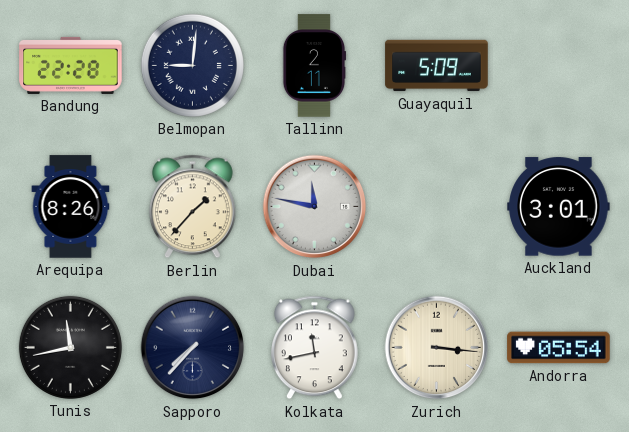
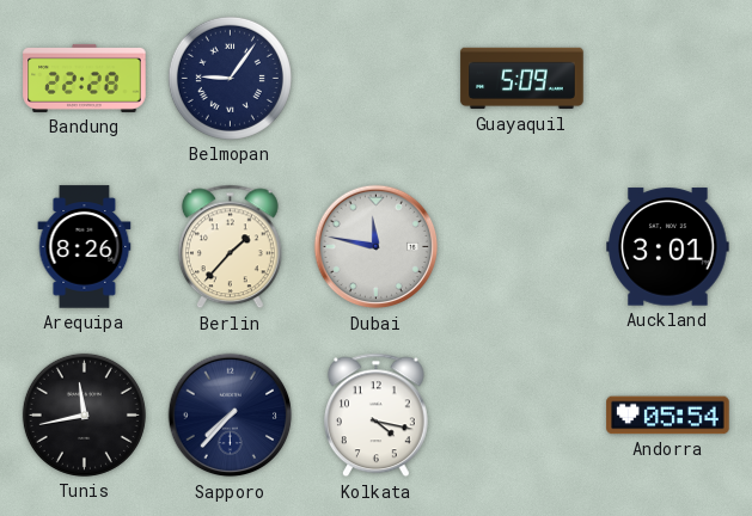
Belmopan: 9:01 -> 9:06
Tallinn: 2:11 -> none
Kolkata: 11:43 -> 4:17
Zurich: 3:16 -> none
